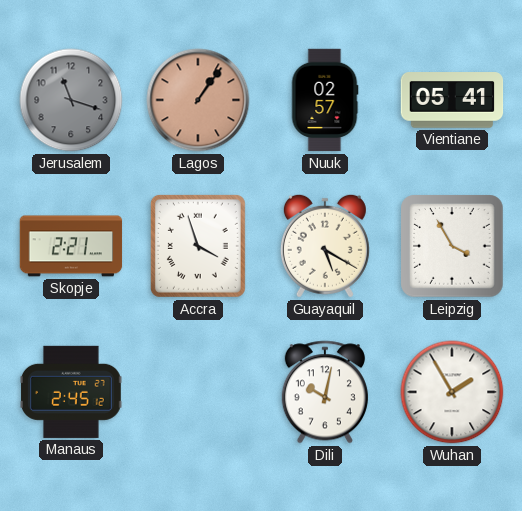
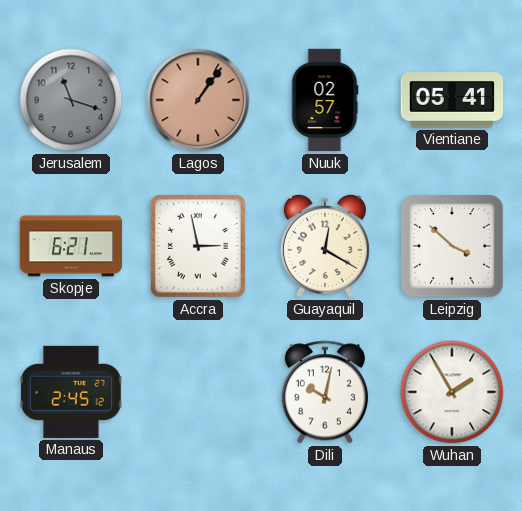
Skopje: 2:21 -> 6:21
Accra: 3:57 -> 2:58
Guayaquil: 5:20 -> 12:20
Leipzig: 3:55 -> 3:52
